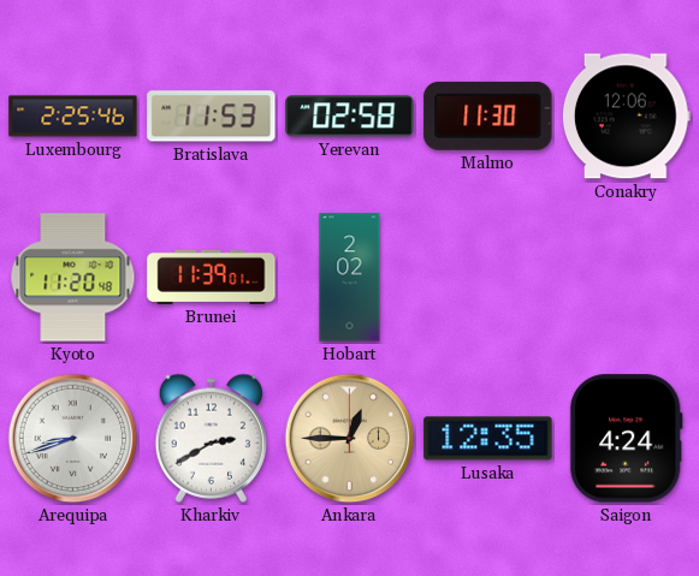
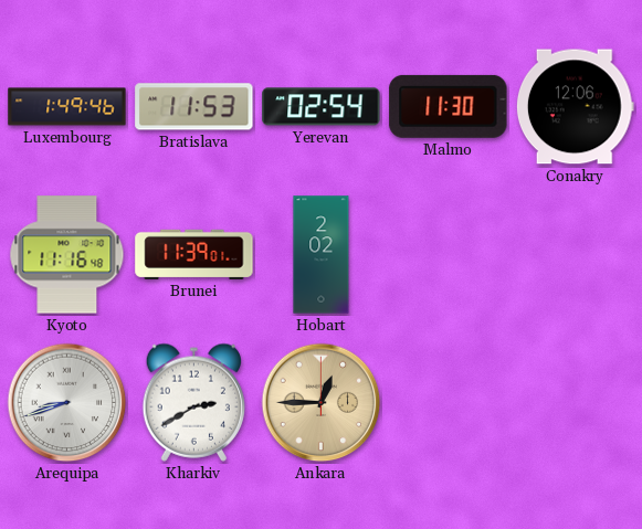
Luxembourg: 2:25 -> 1:49
Yerevan: 02:58 -> 02:54
Kyoto: 11:20 -> 11:16
Lusaka: 12:35 -> none
Saigon: 4:24 -> none
